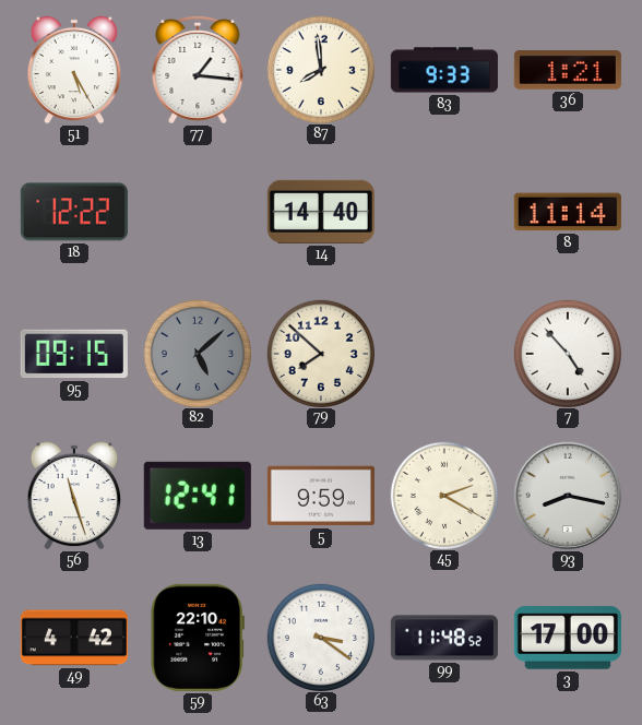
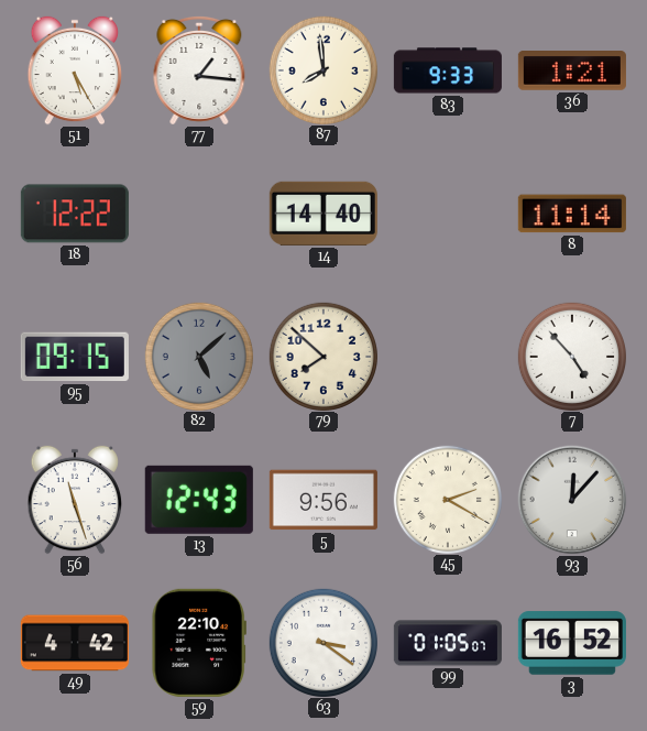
13: 12:41 -> 12:43
5: 9:59 -> 9:56
93: 8:17 -> 12:07
99: 11:48 -> 01:05
3: 17:00 -> 16:52
